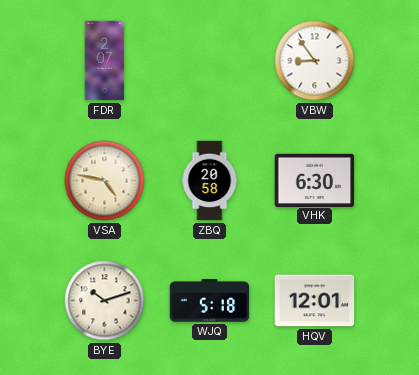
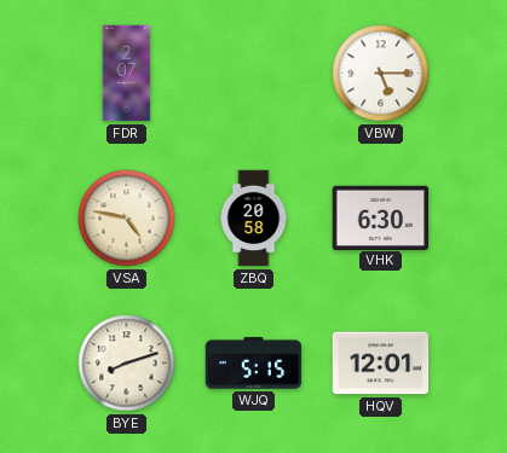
VBW: 8:54 -> 5:15
BYE: 10:12 -> 8:12
WJQ: 5:18 -> 5:15
